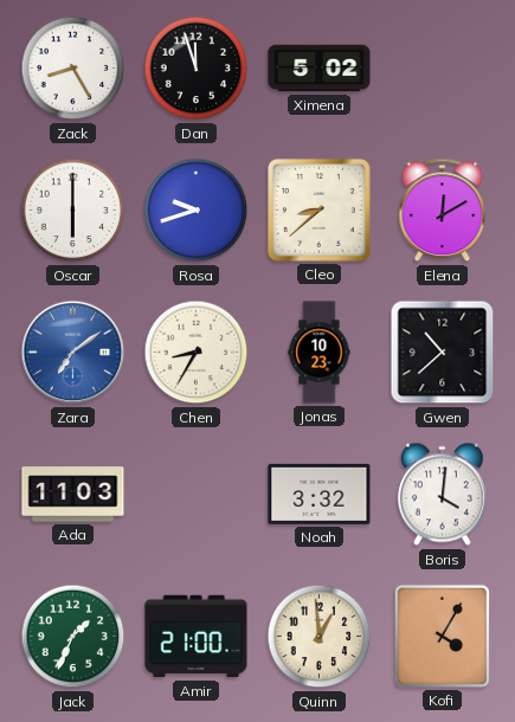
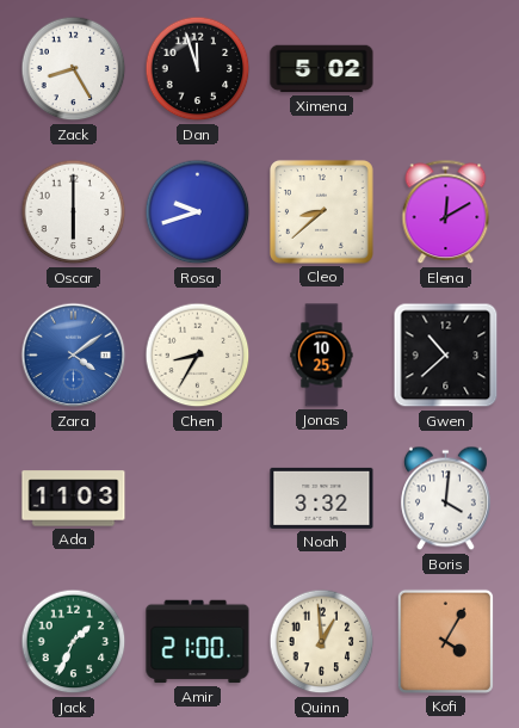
Zara: 7:09 -> 4:09
Jonas: 10:23 -> 10:25
